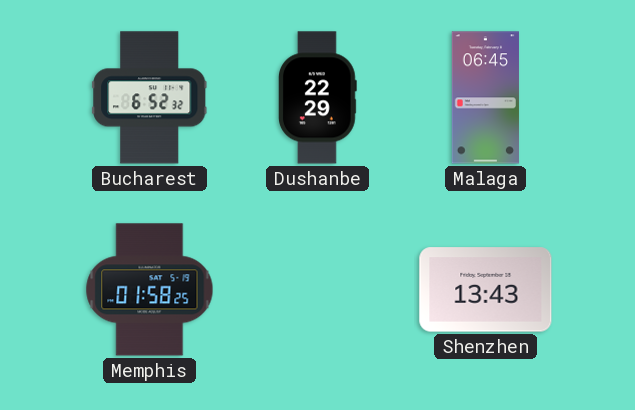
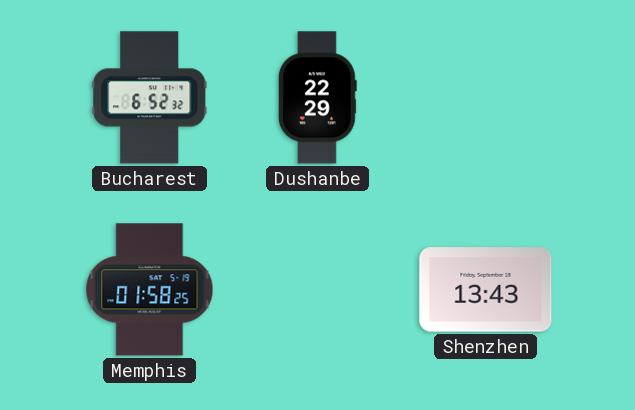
Malaga: 06:45 -> none
